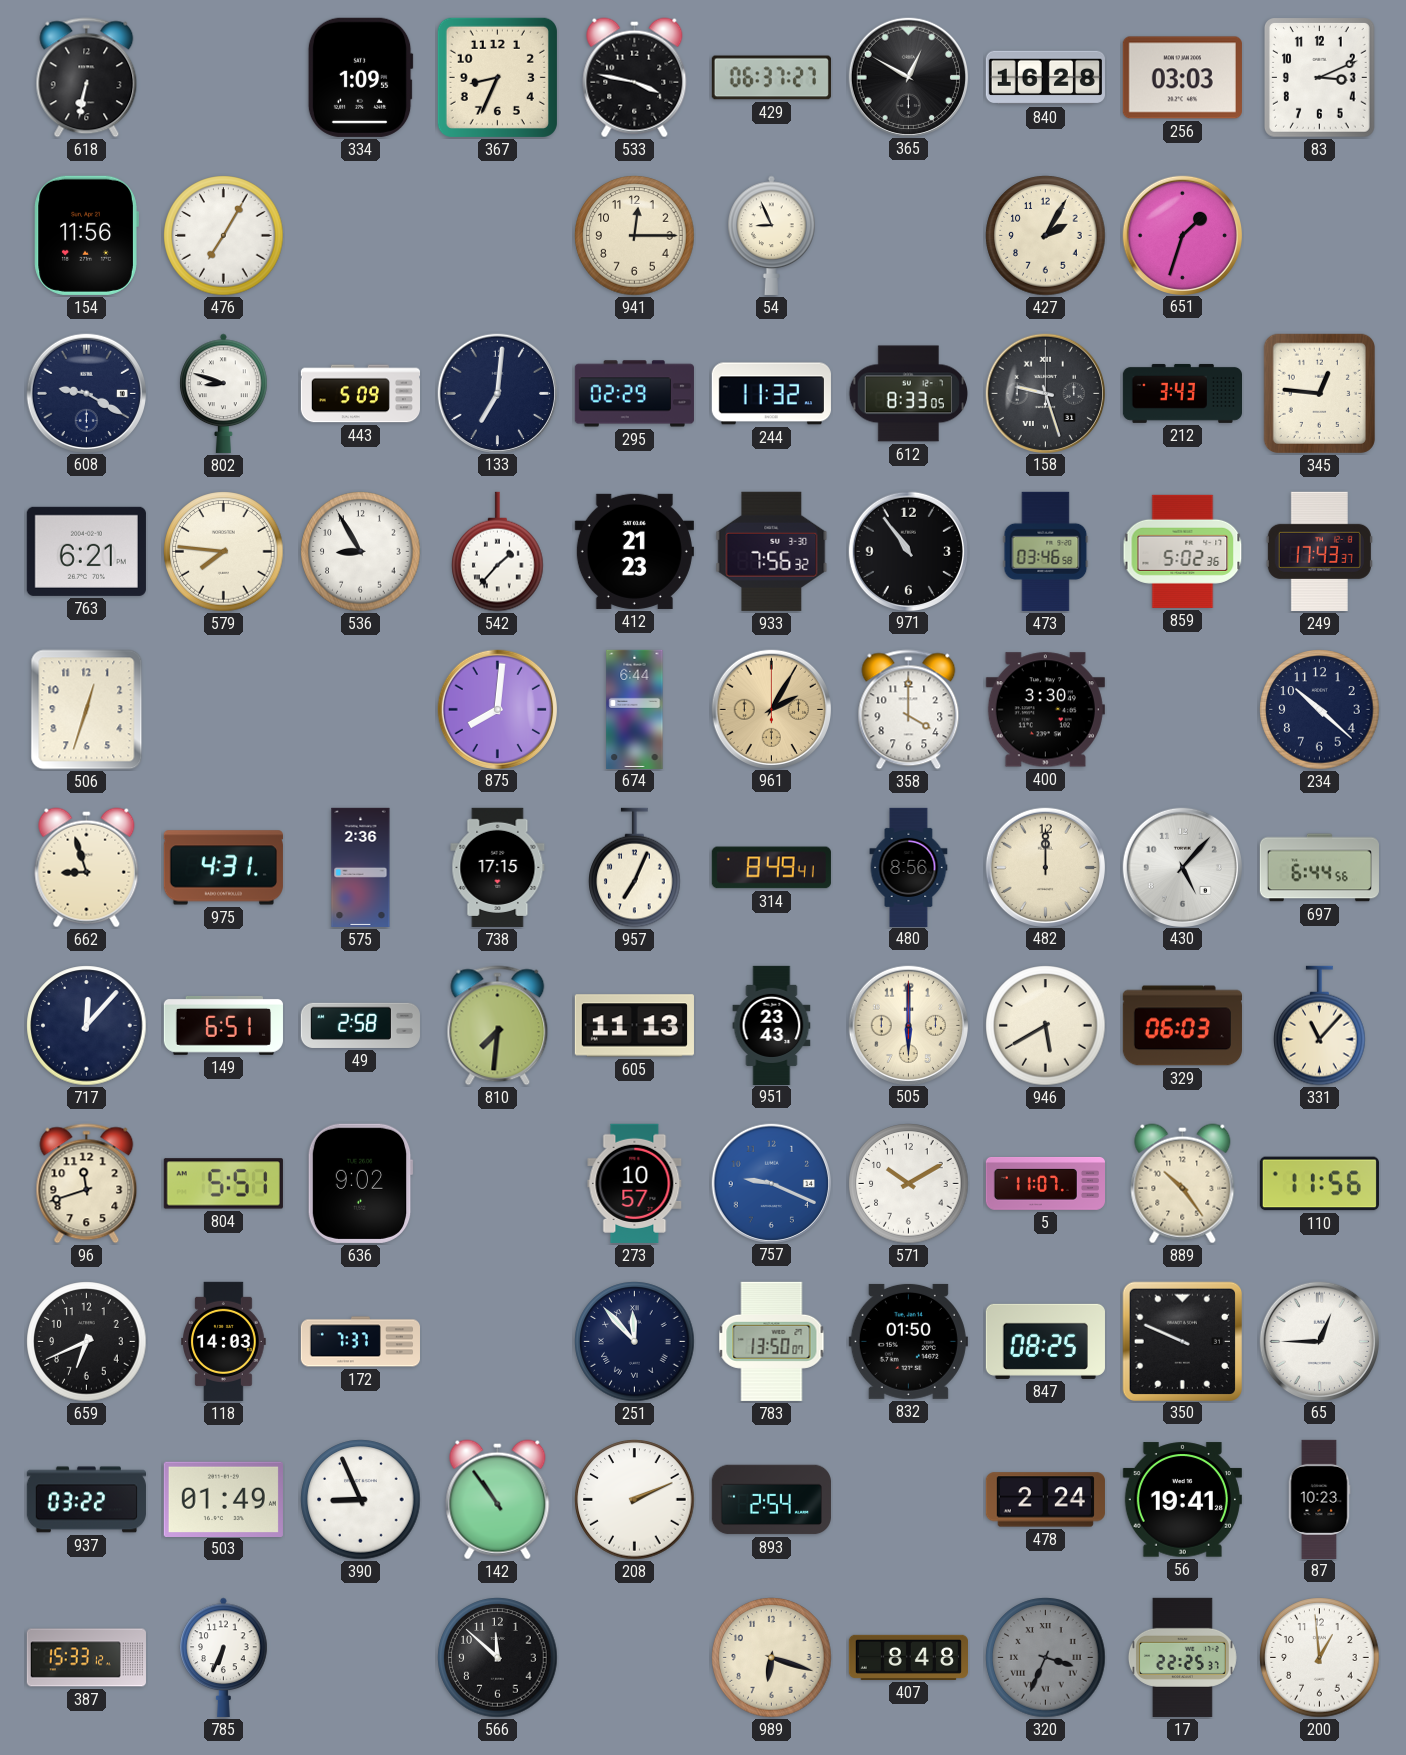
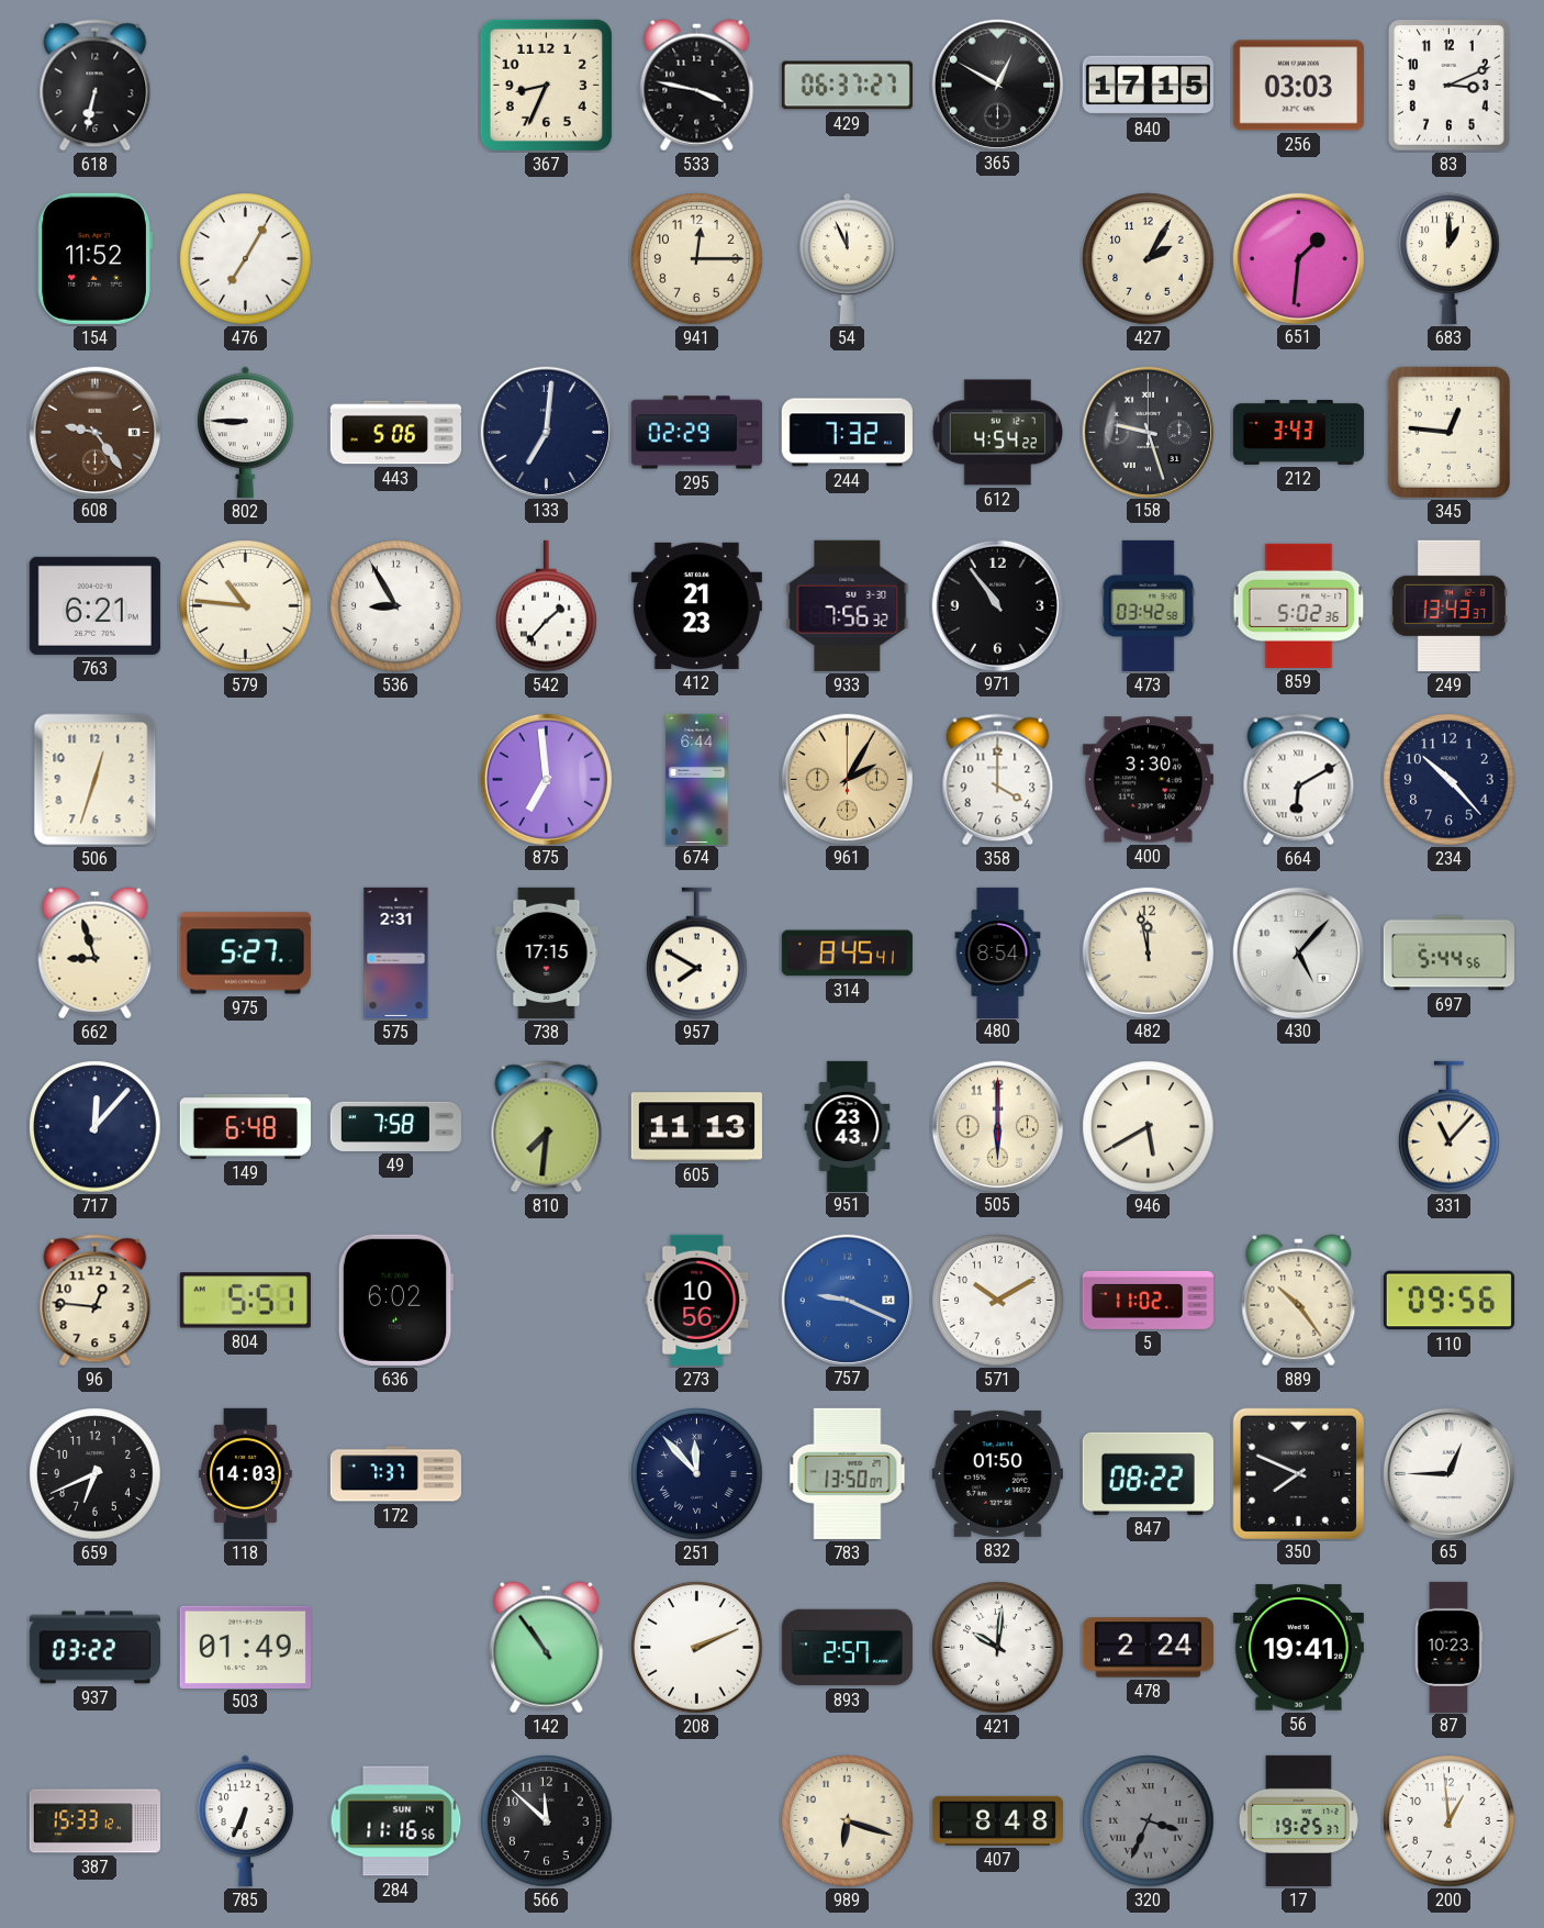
334: 1:09 -> none
840: 16:28 -> 17:15
154: 11:56 -> 11:52
54: 8:56 -> 11:56
651: 1:33 -> 1:31
683: none -> 1:00
608: 9:20 -> 9:24
608 dial: navy -> brown
802: 8:48 -> 8:45
443: 5:09 -> 5:06
244: 11:32 -> 7:32
612: 8:33 -> 4:54
579: 7:46 -> 10:46
473: 03:46 -> 03:42
249: 17:43 -> 13:43
875: 8:01 -> 6:59
664: none -> 6:10
234: 10:22 -> 10:23
975: 4:31 -> 5:27
575: 2:36 -> 2:31
957: 7:04 -> 7:50
314: 8:49 -> 8:45
480: 8:56 -> 8:54
482: 12:00 -> 11:58
697: 6:44 -> 5:44
149: 6:51 -> 6:48
49: 2:58 -> 7:58
329: 06:03 -> none
96: 11:42 -> 12:46
636: 9:02 -> 6:02
273: 10:57 -> 10:56
5: 11:07 -> 11:02
110: 11:56 -> 09:56
847: 08:25 -> 08:22
350: 9:49 -> 7:49
390: 8:56 -> none
893: 2:54 -> 2:57
421: none -> 10:01
284: none -> 11:16
17: 22:25 -> 19:25
